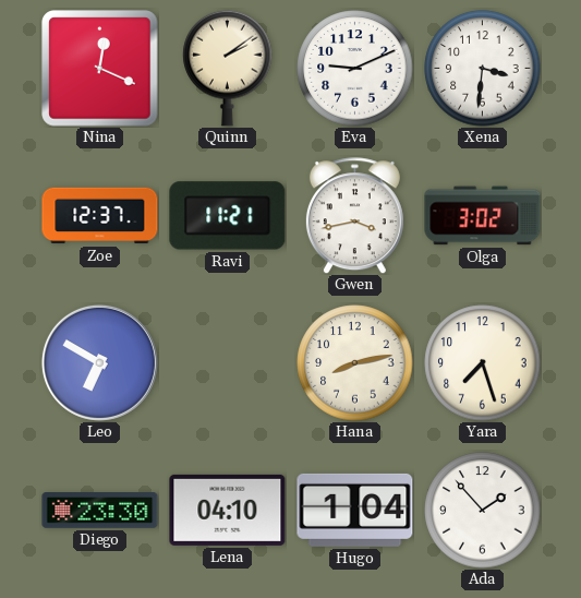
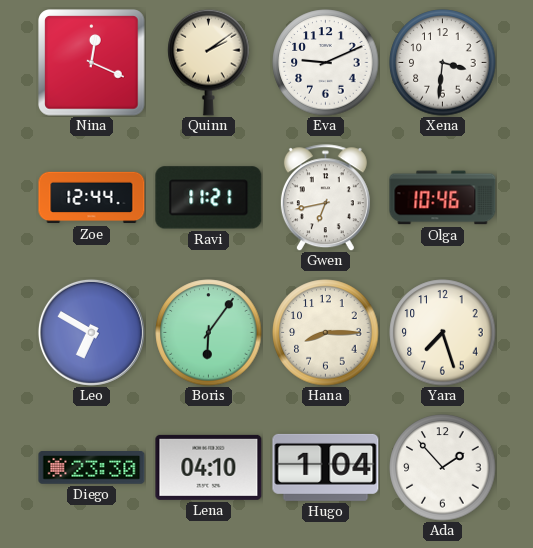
Zoe: 12:37 -> 12:44
Gwen: 3:43 -> 6:43
Olga: 3:02 -> 10:46
Boris: none -> 6:06
Hana: 8:13 -> 8:15
